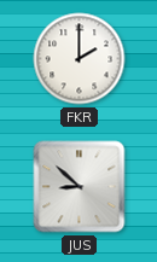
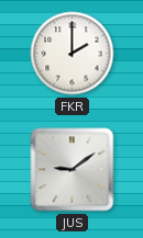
JUS: 8:52 -> 9:09
